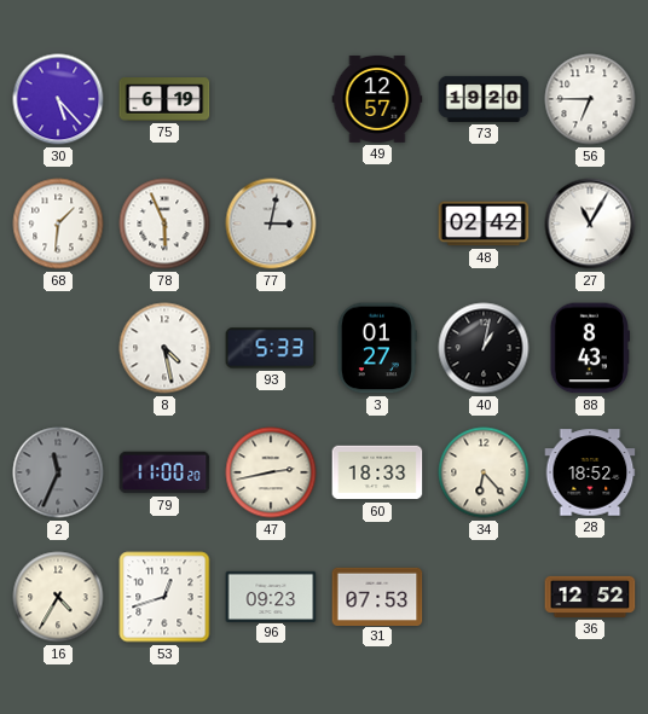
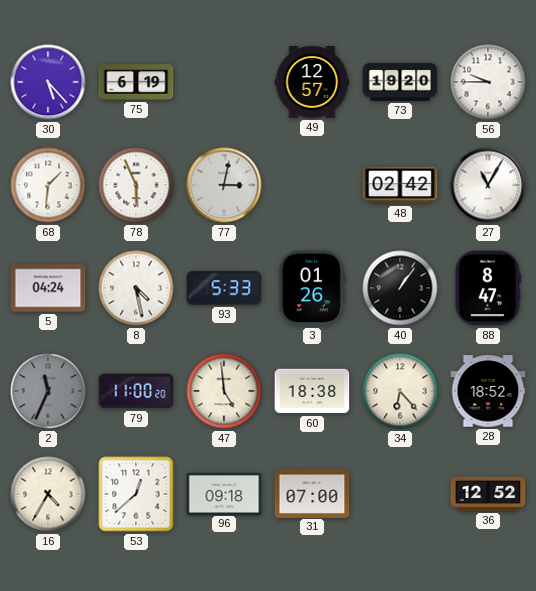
56: 6:45 -> 9:45
5: none -> 04:24
3: 01:27 -> 01:26
40: 1:02 -> 1:06
88: 8:43 -> 8:47
47: 2:43 -> 4:59
60: 18:33 -> 18:38
53: 12:42 -> 12:38
96: 09:23 -> 09:18
31: 07:53 -> 07:00
